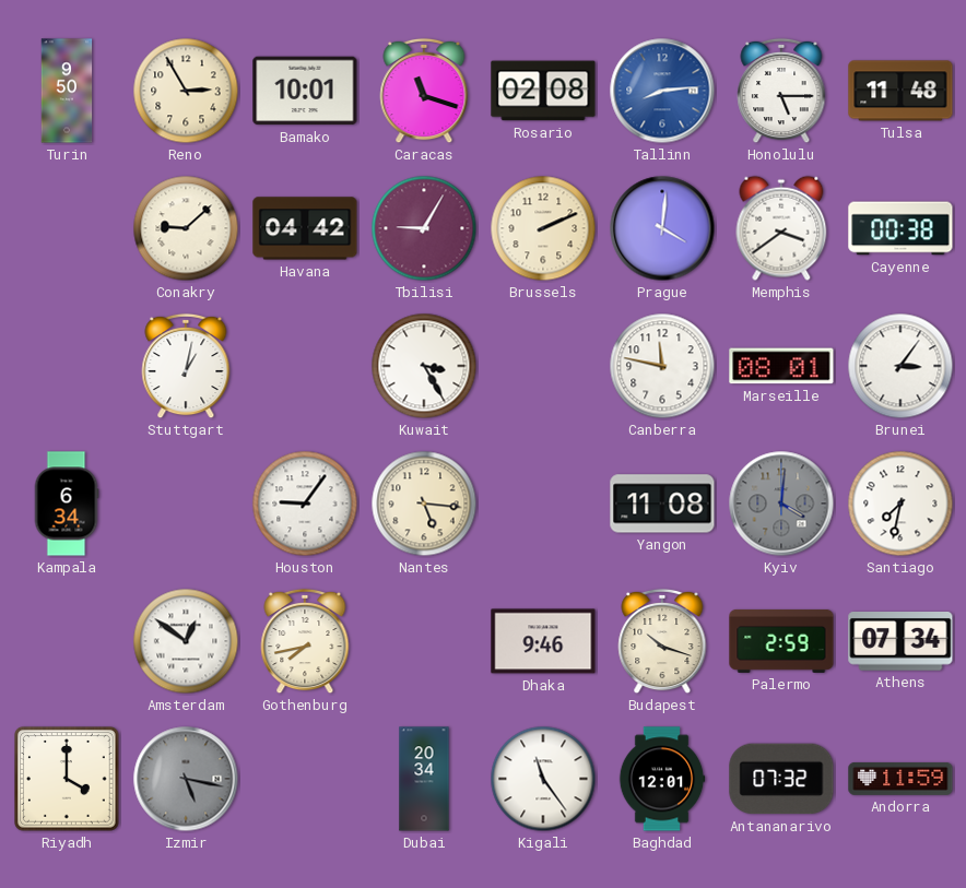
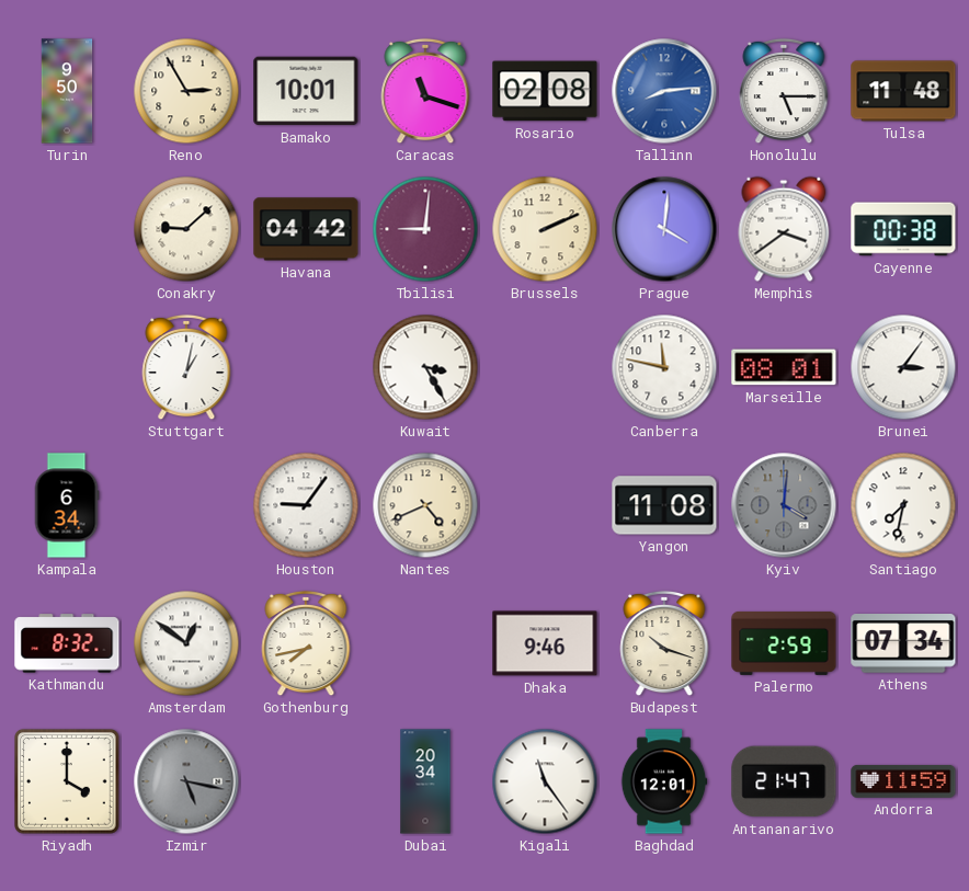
Tbilisi: 9:05 -> 9:01
Nantes: 5:16 -> 4:41
Kathmandu: none -> 8:32
Antananarivo: 07:32 -> 21:47
